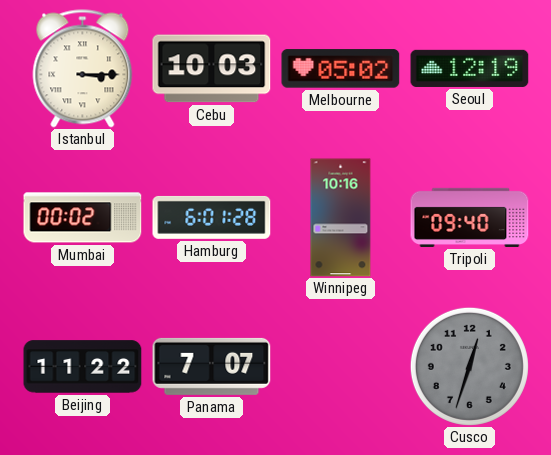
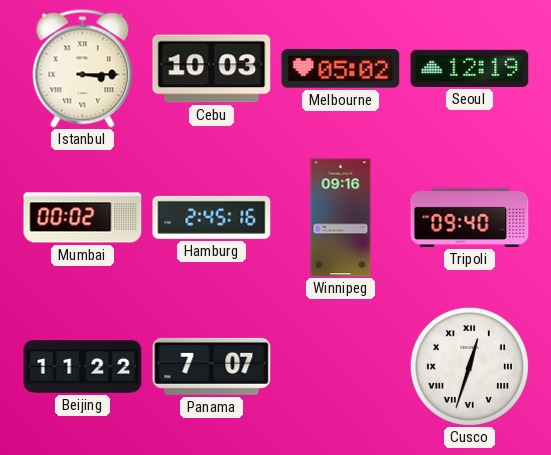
Hamburg: 6:01 -> 2:45
Winnipeg: 10:16 -> 09:16
Cusco dial: grey -> white
Cusco numerals: Arabic -> Roman
